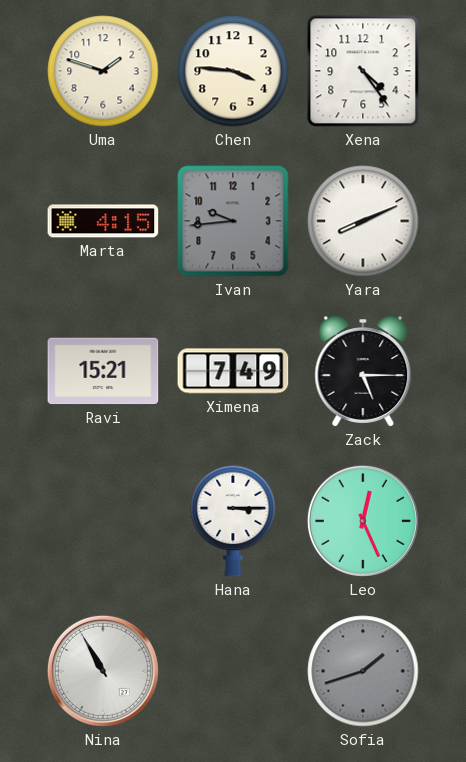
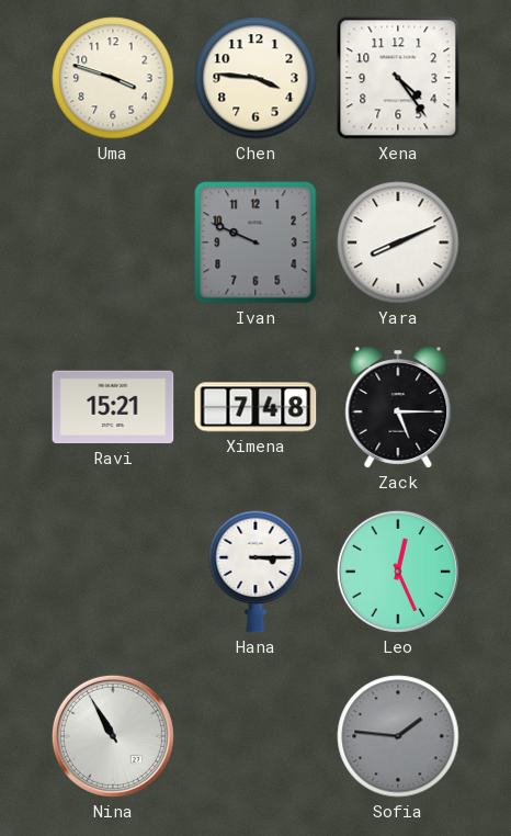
Uma: 1:48 -> 3:48
Marta: 4:15 -> none
Ivan: 9:44 -> 9:49
Ximena: 7:49 -> 7:48
Sofia: 1:42 -> 1:46
